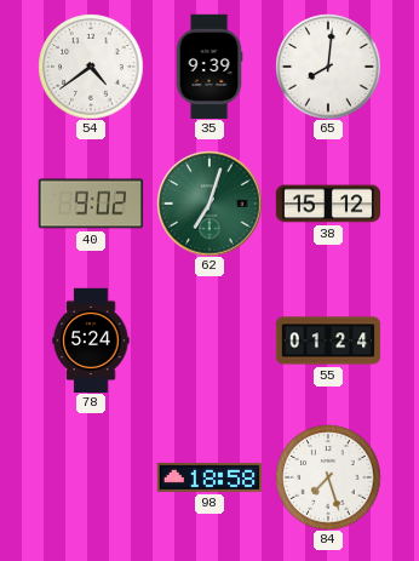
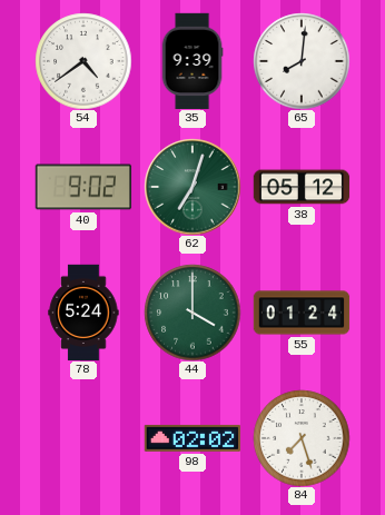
38: 15:12 -> 05:12
44: none -> 4:00
98: 18:58 -> 02:02
